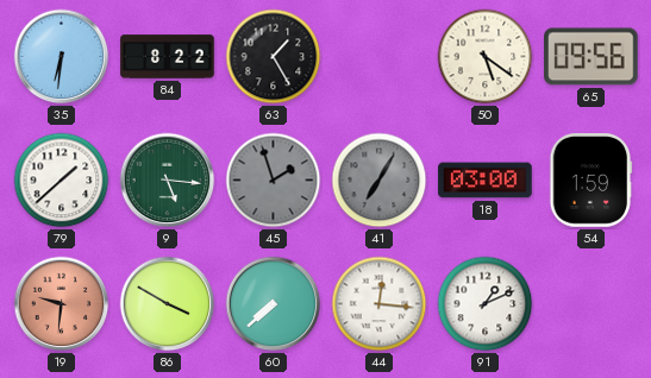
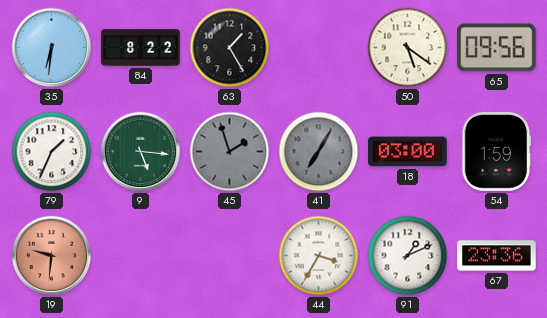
79: 1:38 -> 1:34
86: 3:50 -> none
60: 7:38 -> none
44: 12:16 -> 3:35
67: none -> 23:36
